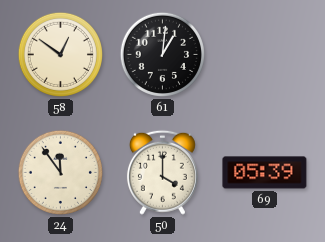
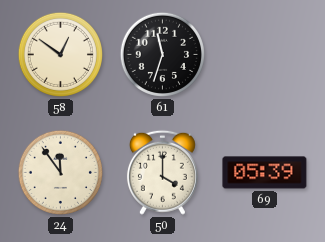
61: 1:01 -> 11:33
